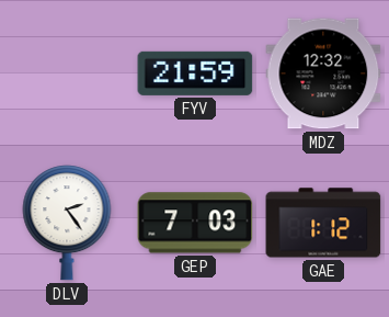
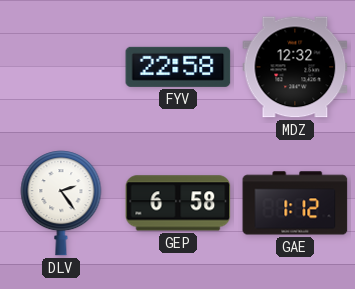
FYV: 21:59 -> 22:58
GEP: 7:03 -> 6:58
